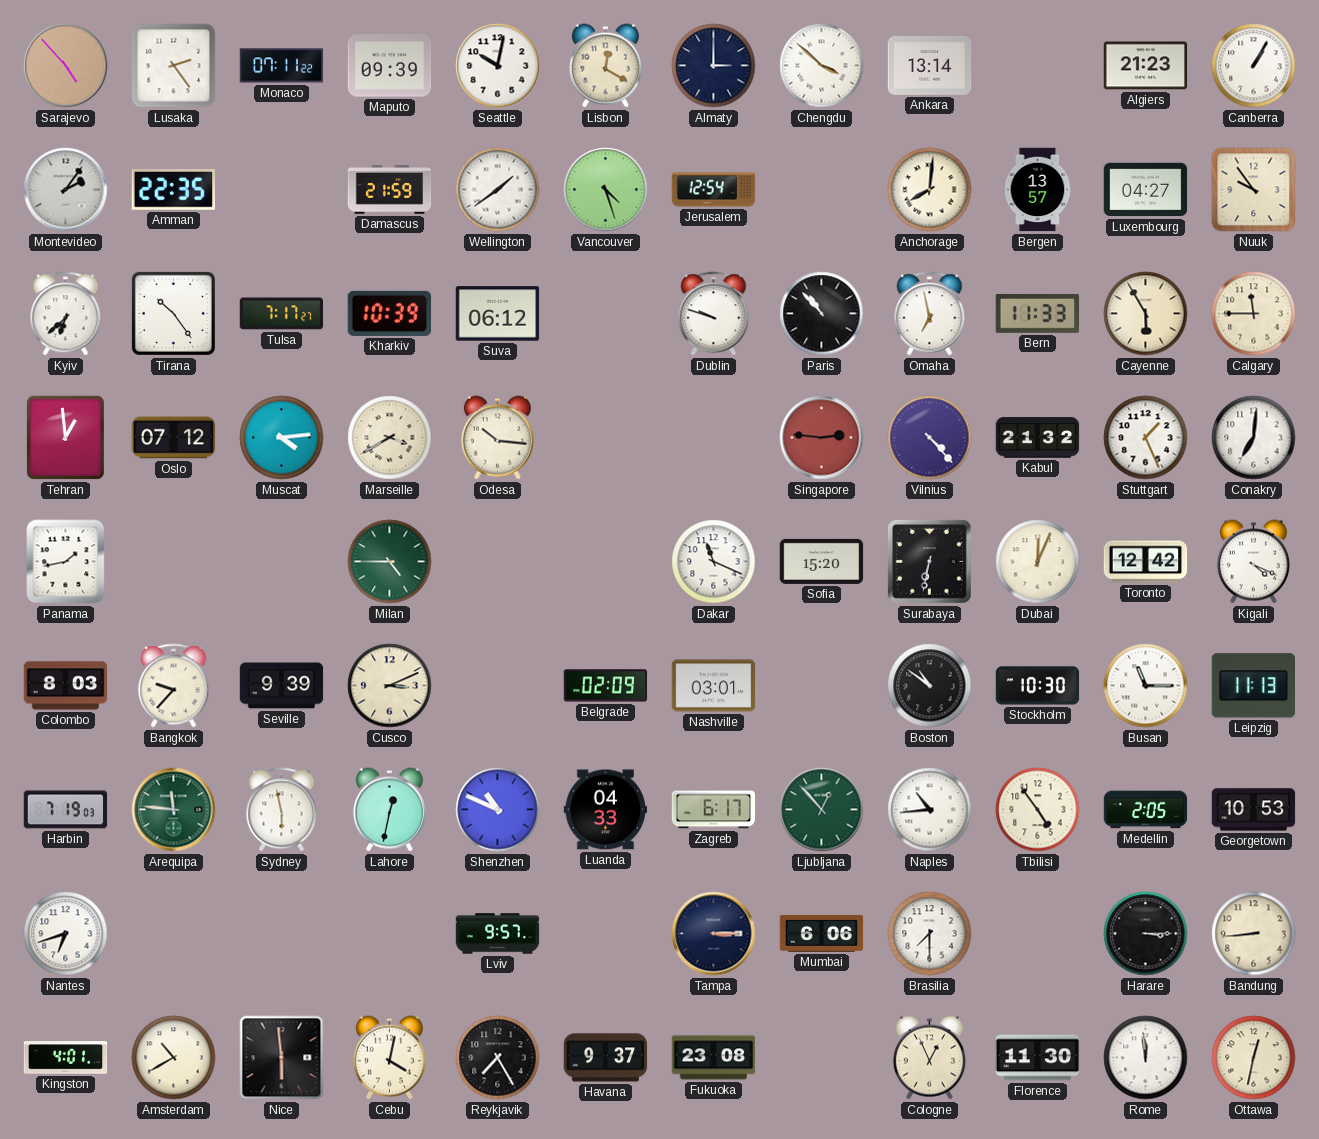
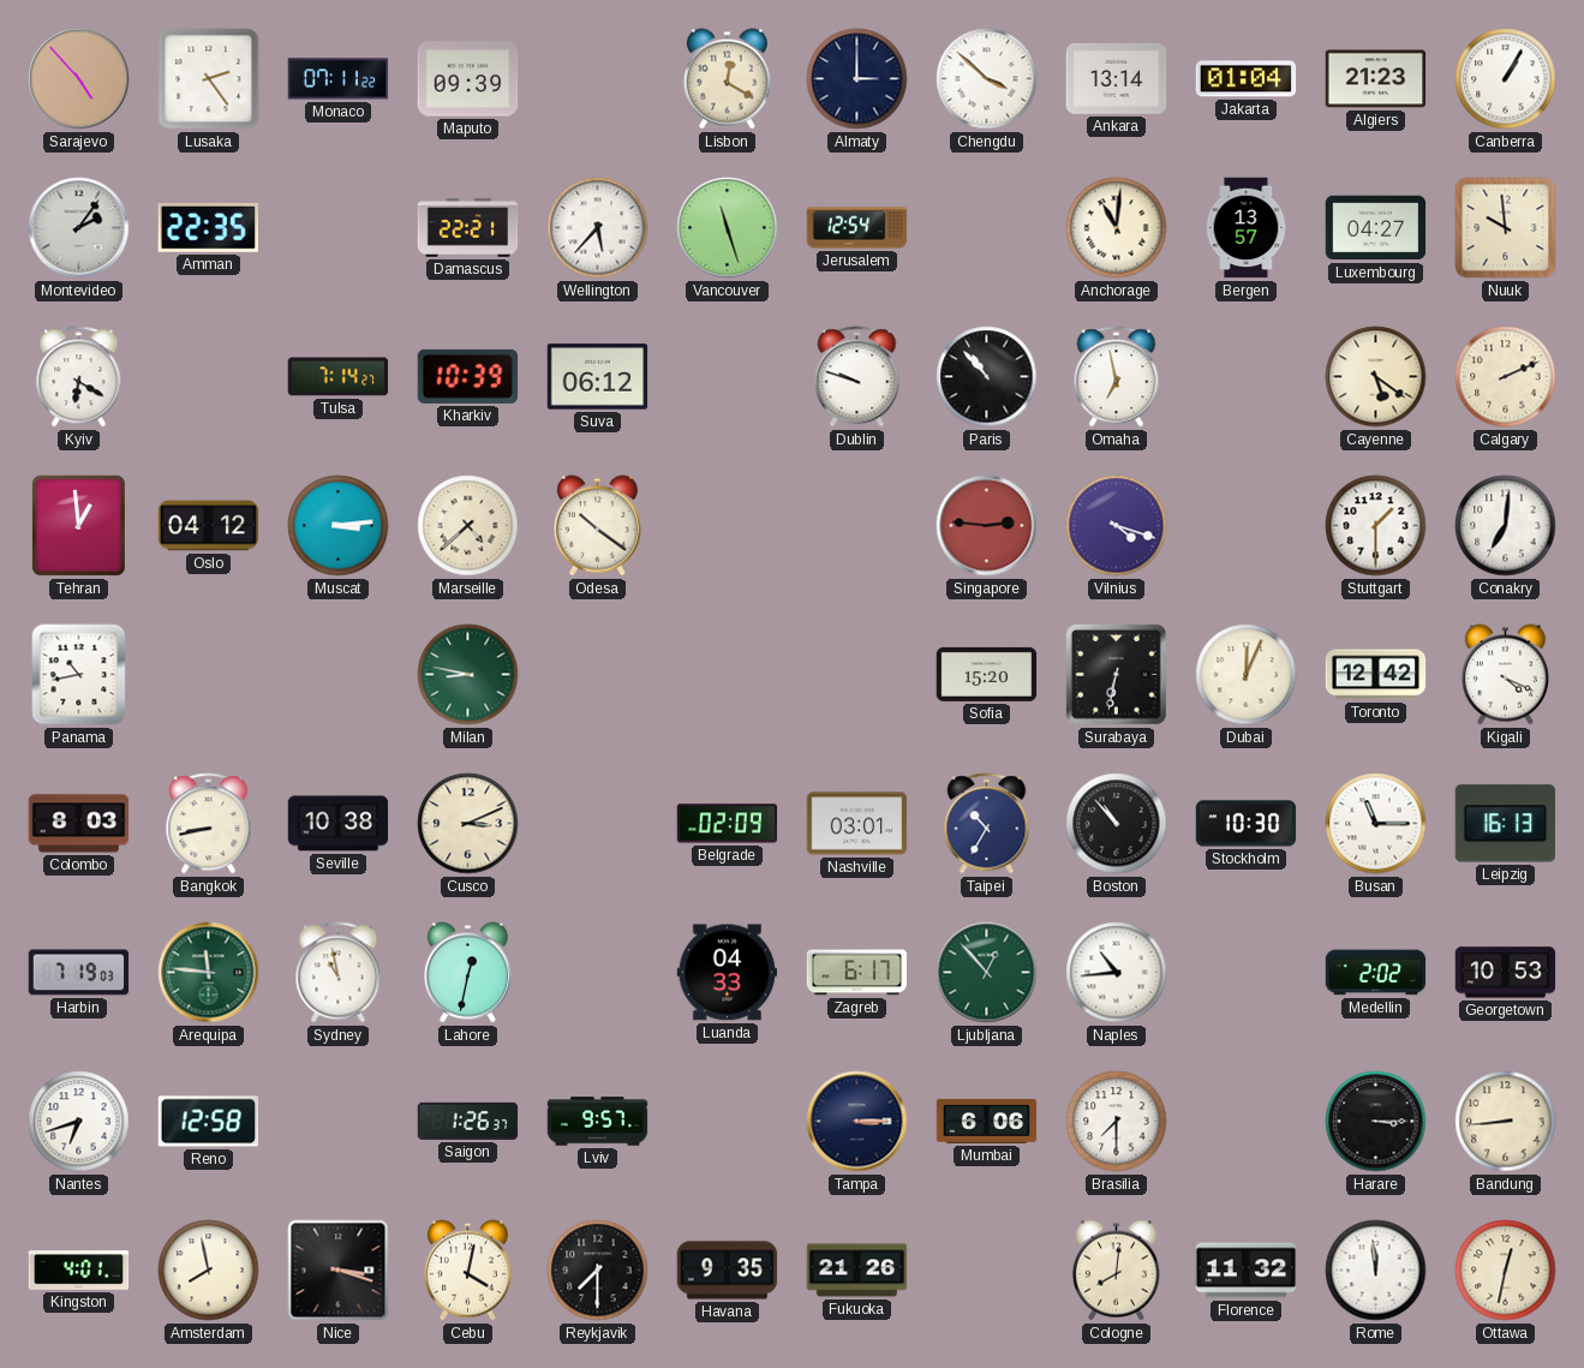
Seattle: 10:02 -> none
Jakarta: none -> 01:04
Damascus: 21:59 -> 22:21
Wellington: 1:39 -> 5:37
Vancouver: 4:27 -> 11:27
Anchorage: 8:01 -> 11:01
Nuuk: 9:54 -> 9:59
Kyiv: 6:38 -> 6:20
Tirana: 10:24 -> none
Tulsa: 7:17 -> 7:14
Bern: 11:33 -> none
Cayenne: 5:55 -> 5:21
Calgary: 11:45 -> 2:11
Oslo: 07:12 -> 04:12
Muscat: 4:14 -> 3:14
Marseille: 3:40 -> 4:38
Odesa: 10:16 -> 10:21
Vilnius: 4:23 -> 4:18
Kabul: 21:32 -> none
Stuttgart: 1:26 -> 1:30
Panama: 1:43 -> 10:43
Milan: 4:45 -> 8:47
Dakar: 11:19 -> none
Bangkok: 9:37 -> 8:43
Seville: 9:39 -> 10:38
Taipei: none -> 10:35
Boston: 10:51 -> 10:53
Leipzig: 11:13 -> 16:13
Sydney: 5:58 -> 10:58
Shenzhen: 10:49 -> none
Tbilisi: 4:54 -> none
Medellin: 2:05 -> 2:02
Reno: none -> 12:58
Saigon: none -> 1:26
Amsterdam: 10:40 -> 7:58
Nice: 5:59 -> 3:18
Reykjavik: 7:25 -> 7:30
Havana: 9:37 -> 9:35
Fukuoka: 23:08 -> 21:26
Cologne: 12:56 -> 8:01
Florence: 11:30 -> 11:32
